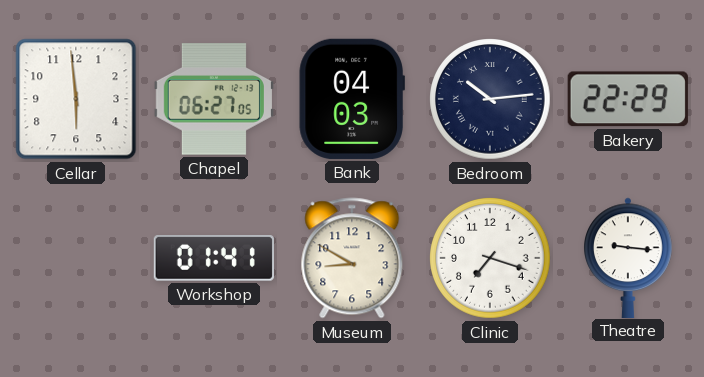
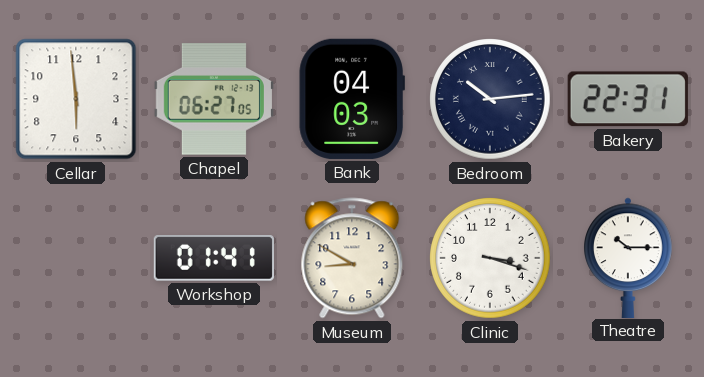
Bakery: 22:29 -> 22:31
Clinic: 7:18 -> 3:18
Theatre: 9:16 -> 10:15
